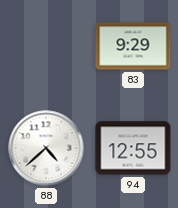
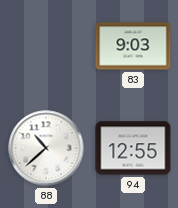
83: 9:29 -> 9:03
88: 4:38 -> 10:38
